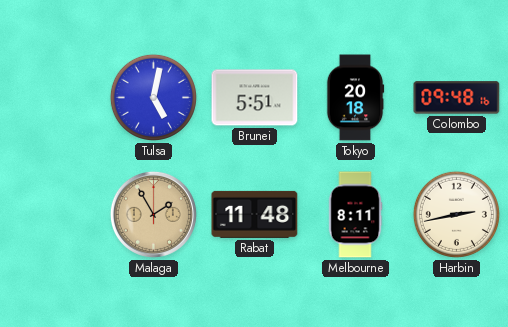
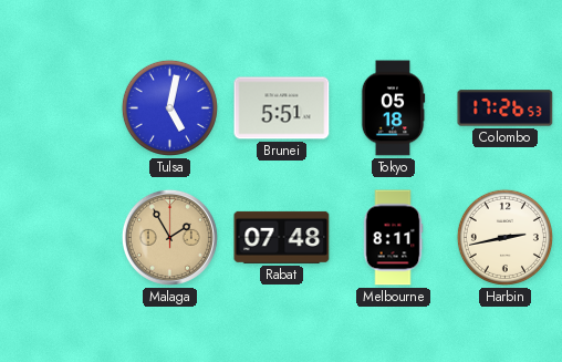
Tokyo: 20:18 -> 05:18
Colombo: 09:48 -> 17:26
Rabat: 11:48 -> 07:48
